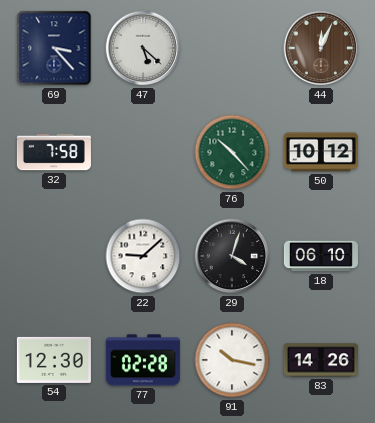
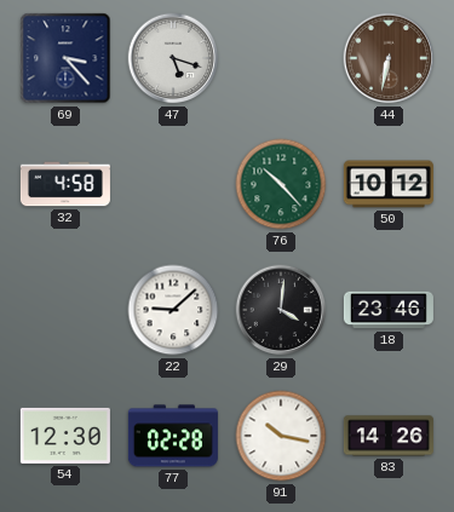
47: 5:22 -> 5:18
44: 12:04 -> 6:32
32: 7:58 -> 4:58
29: 4:03 -> 4:01
18: 06:10 -> 23:46
